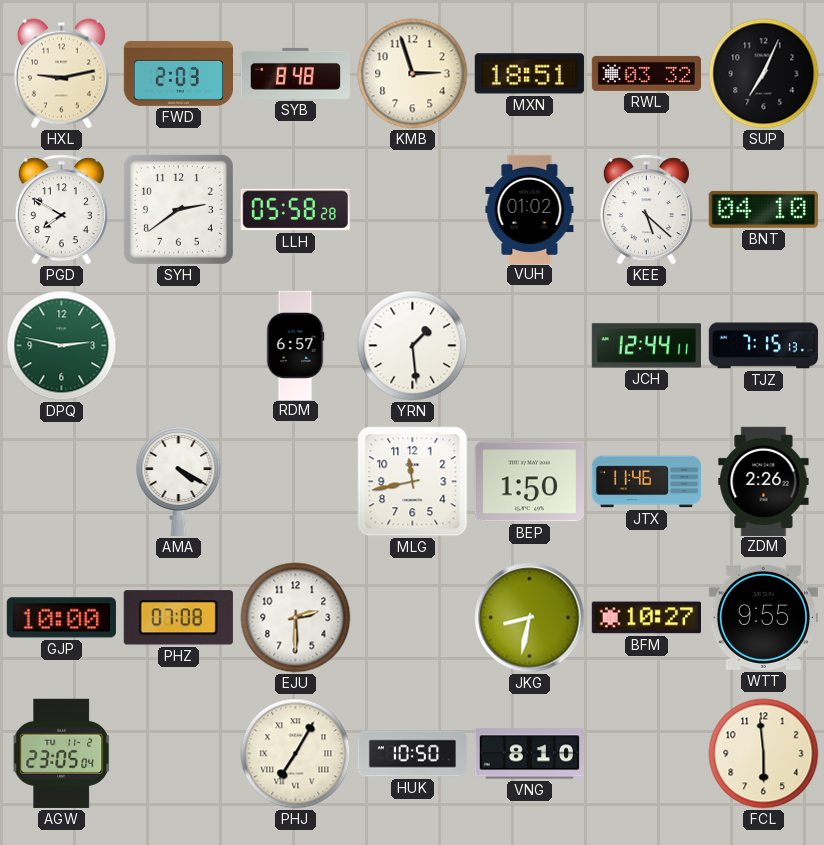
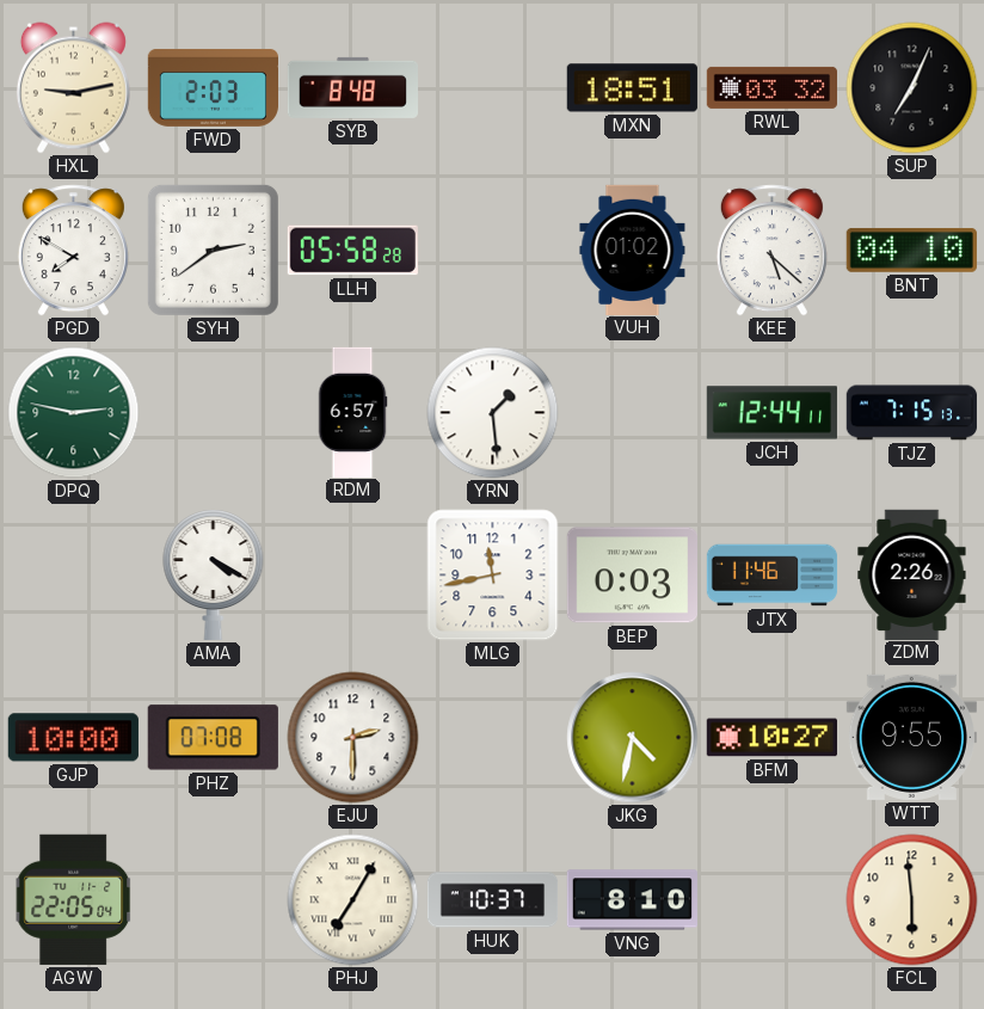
KMB: 2:57 -> none
BEP: 1:50 -> 0:03
JKG: 8:32 -> 4:32
AGW: 23:05 -> 22:05
HUK: 10:50 -> 10:37
